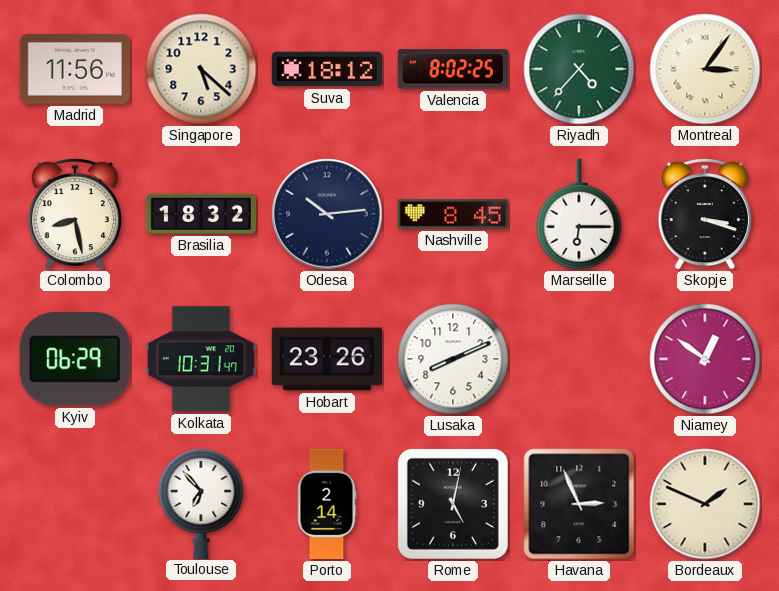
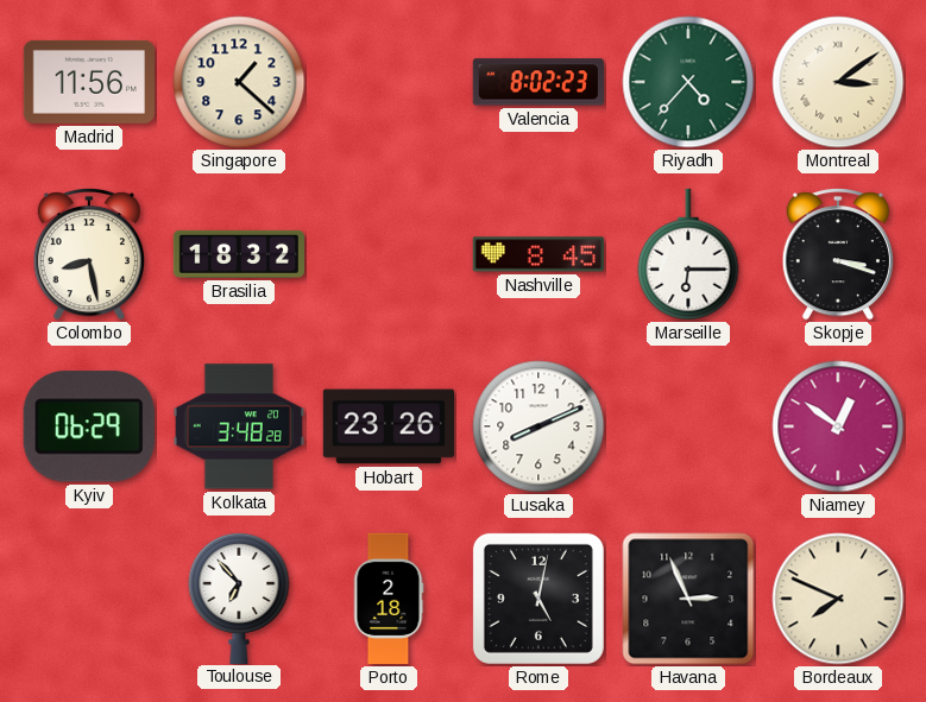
Singapore: 5:22 -> 1:22
Suva: 18:12 -> none
Valencia: 8:02:25 -> 8:02:23
Montreal: 3:06 -> 3:09
Odesa: 10:14 -> none
Kolkata: 10:31 -> 3:48
Porto: 2:14 -> 2:18
Bordeaux: 1:49 -> 7:49
